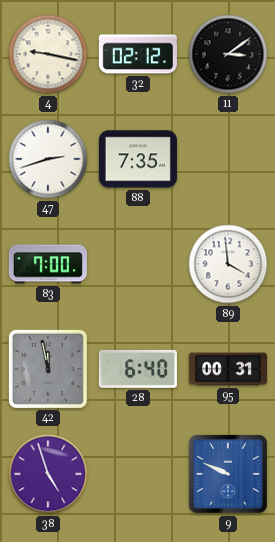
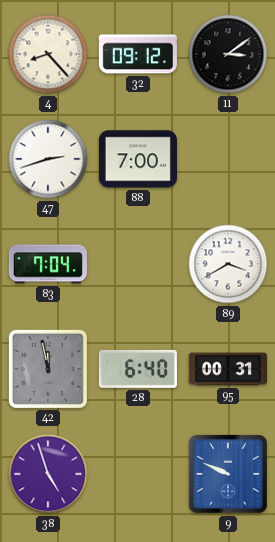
4: 9:17 -> 8:23
32: 02:12 -> 09:12
88: 7:35 -> 7:00
83: 7:00 -> 7:04
89: 3:59 -> 3:40
